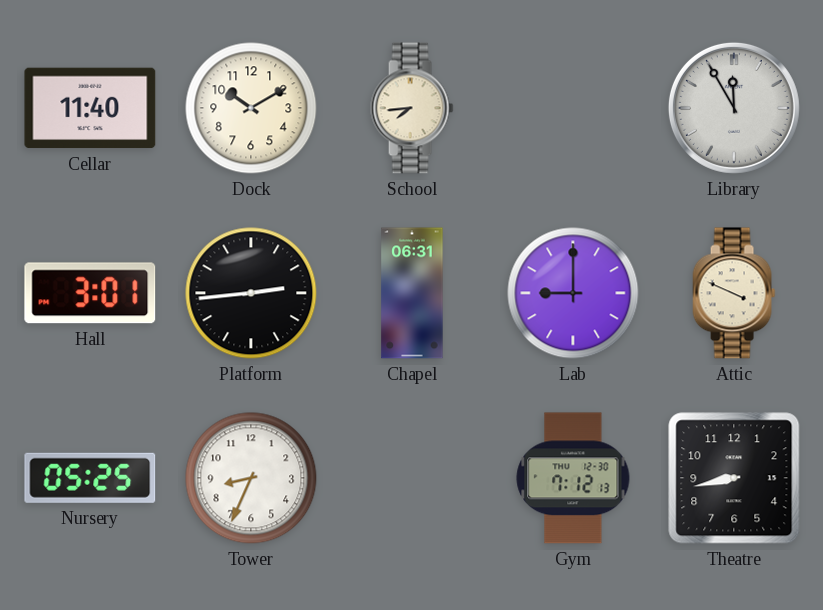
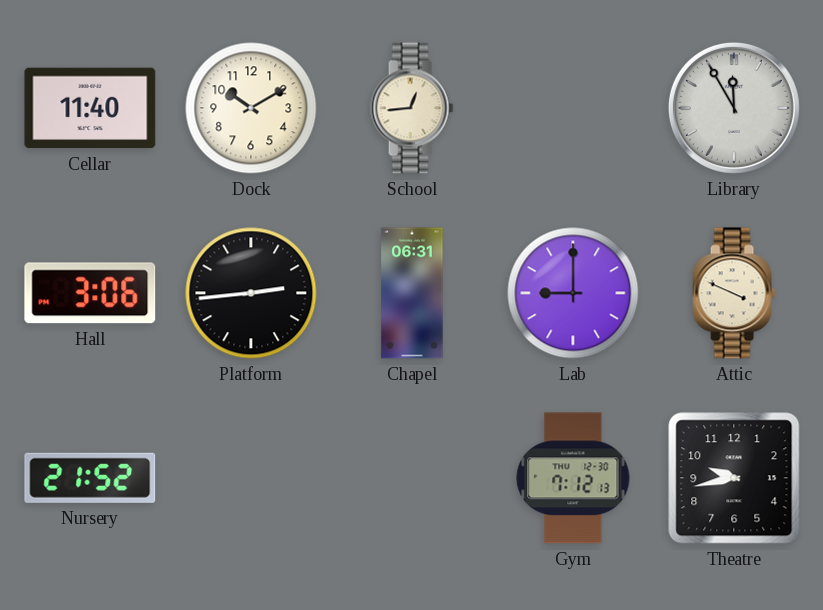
School: 7:44 -> 12:44
Hall: 3:01 -> 3:06
Nursery: 05:25 -> 21:52
Tower: 8:34 -> none
Theatre: 8:43 -> 9:43
